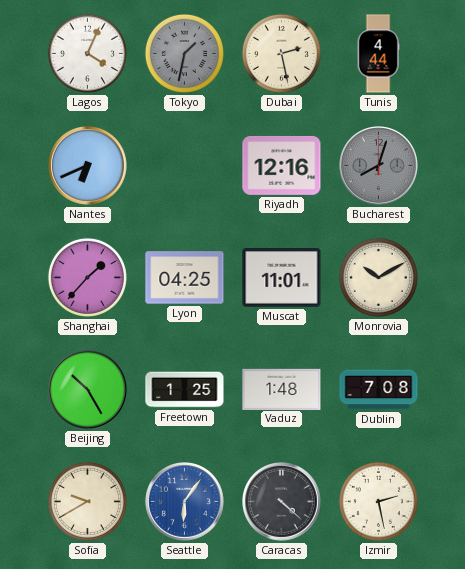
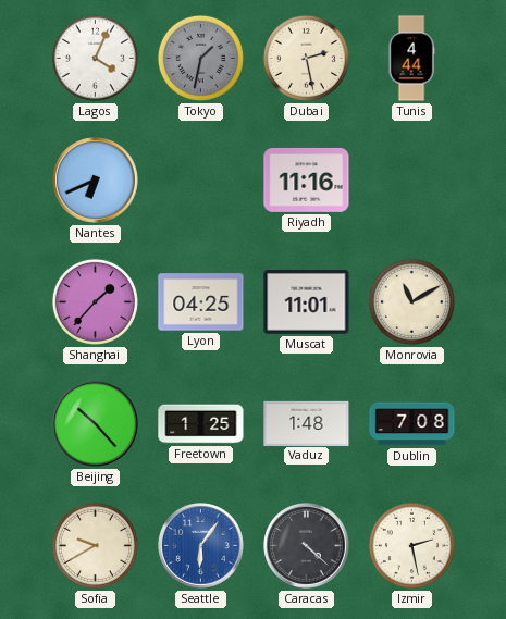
Riyadh: 12:16 -> 11:16
Bucharest: 8:03 -> none
Monrovia: 10:10 -> 11:10
Beijing: 10:25 -> 10:23
